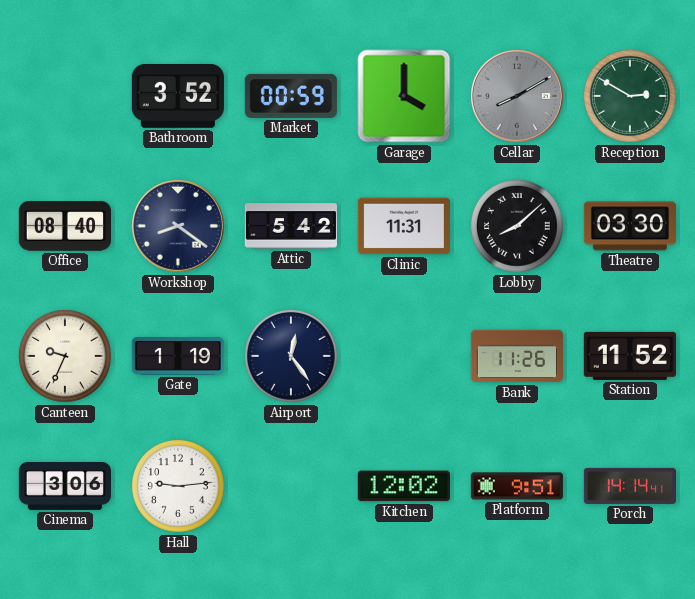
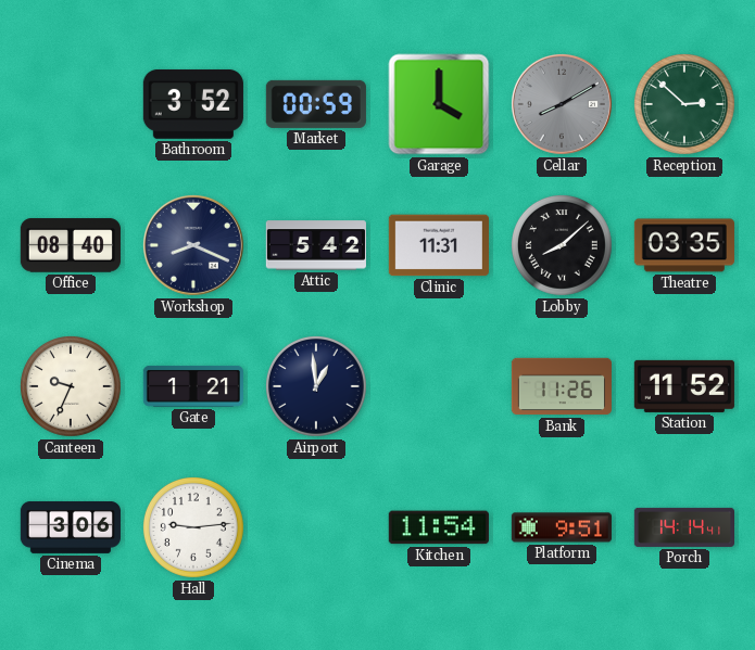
Reception: 2:50 -> 2:52
Workshop: 8:21 -> 8:19
Theatre: 03:30 -> 03:35
Gate: 1:19 -> 1:21
Airport: 12:24 -> 12:59
Kitchen: 12:02 -> 11:54
